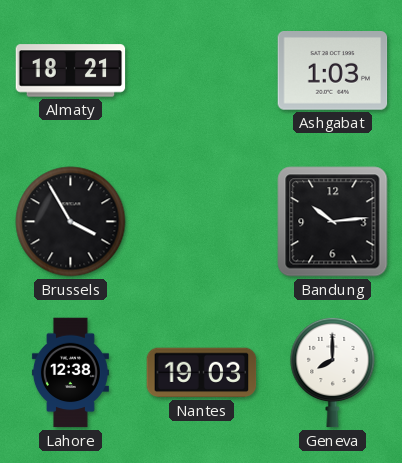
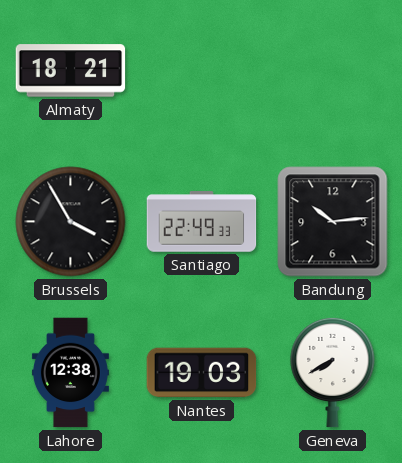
Ashgabat: 1:03 -> none
Santiago: none -> 22:49
Geneva: 8:00 -> 7:40
